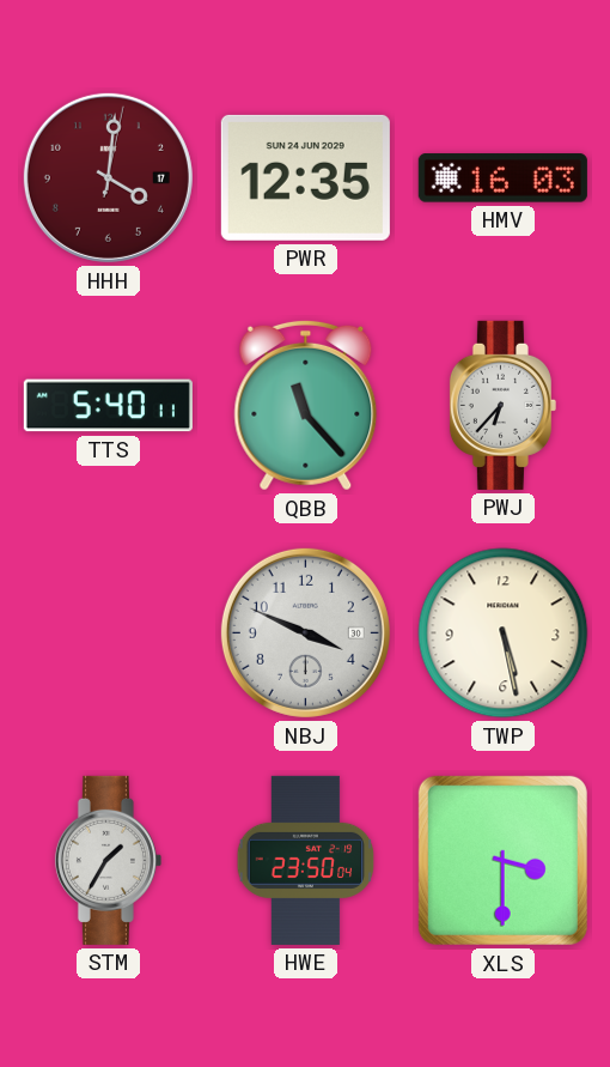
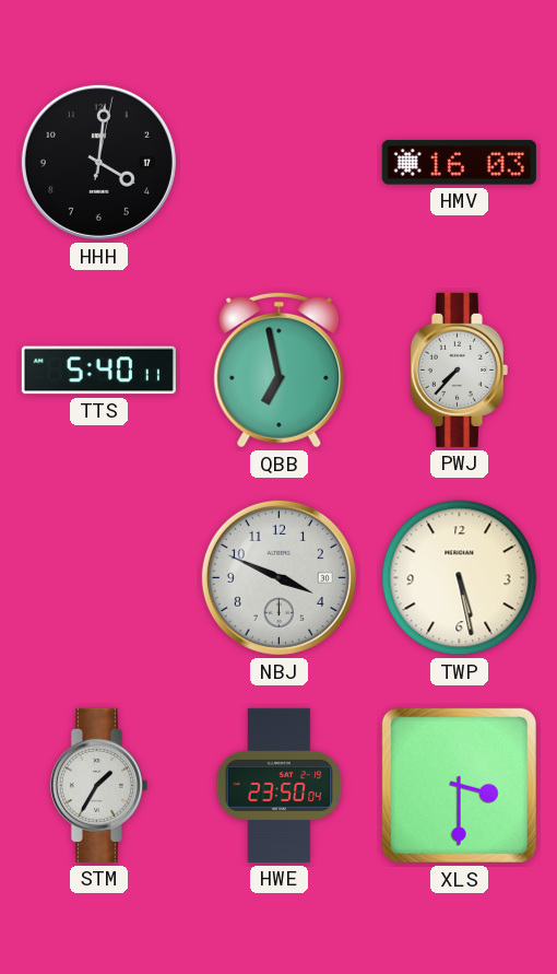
HHH dial: burgundy -> black
PWR: 12:35 -> none
QBB: 11:23 -> 6:58
PWJ: 6:37 -> 7:37
